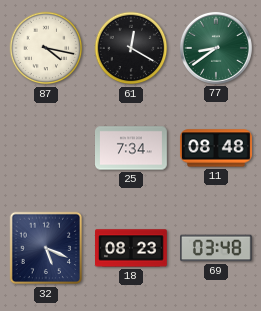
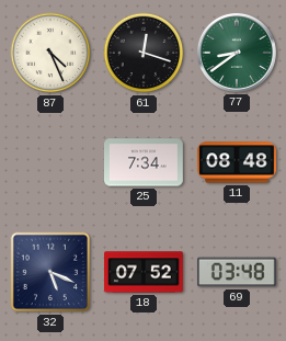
87: 4:17 -> 4:26
61: 12:20 -> 12:18
18: 08:23 -> 07:52
